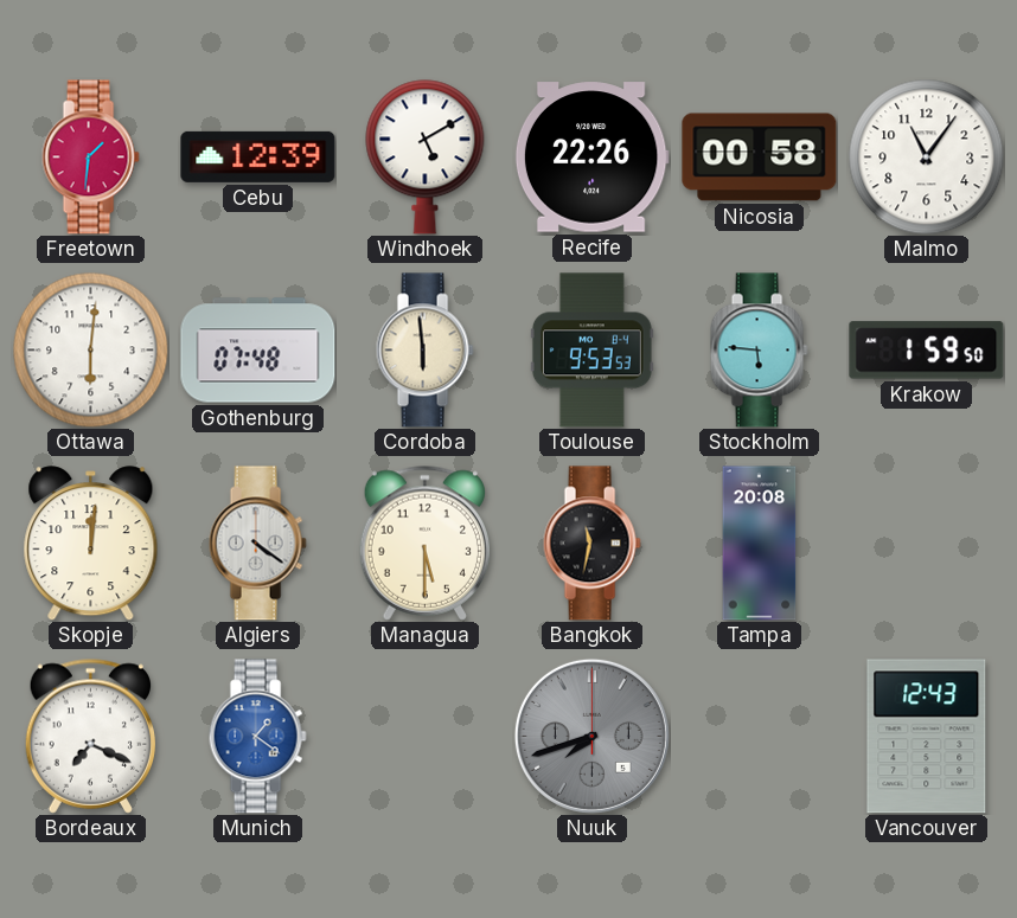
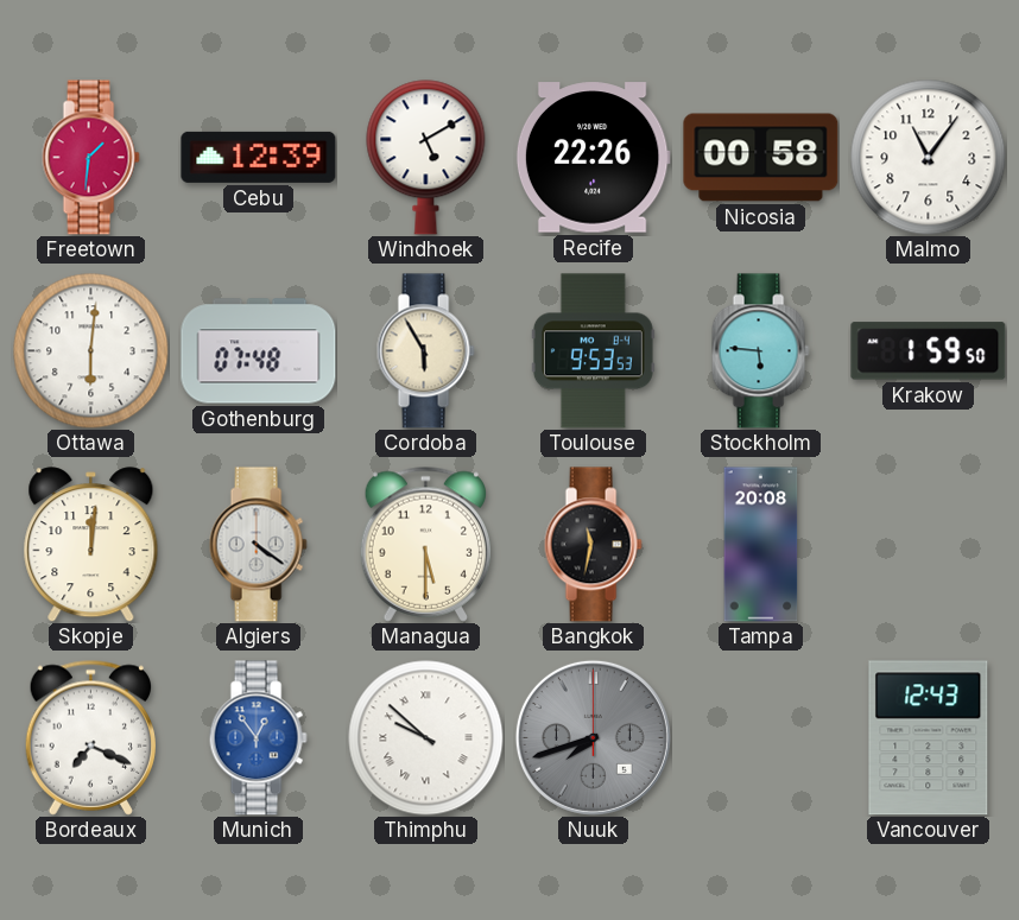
Cordoba: 5:59 -> 5:55
Munich: 1:21 -> 12:54
Thimphu: none -> 9:52
